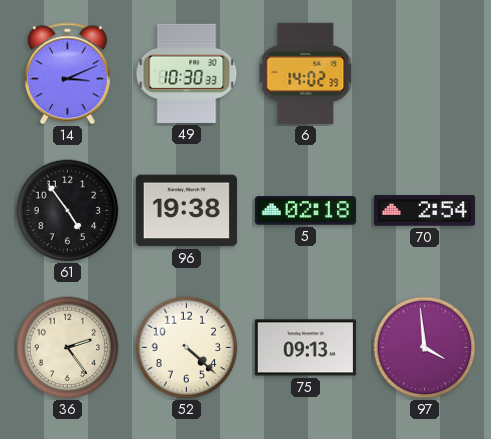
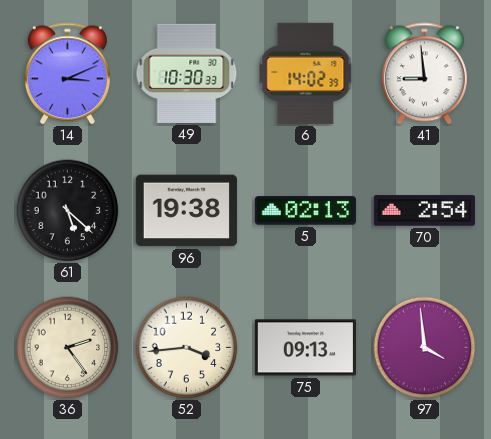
41: none -> 8:59
61: 4:54 -> 5:22
5: 02:18 -> 02:13
52: 4:22 -> 3:44
